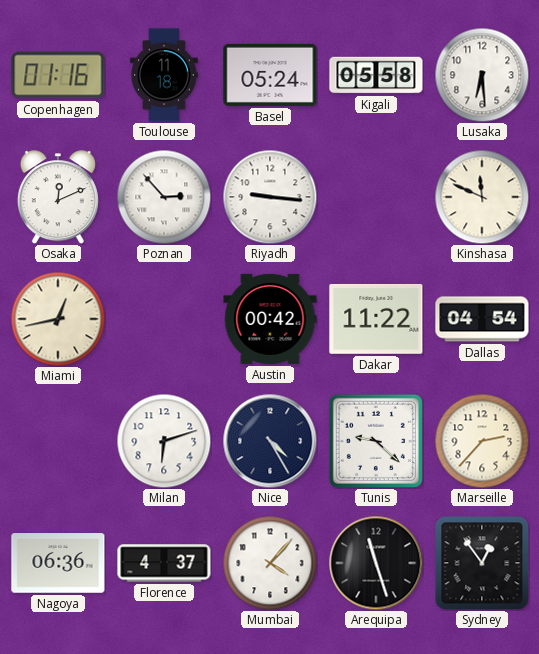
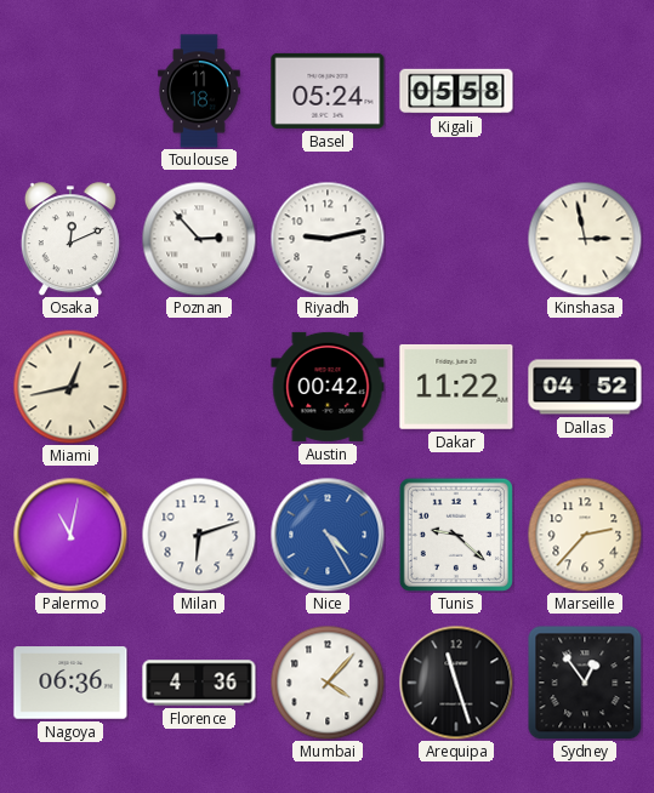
Copenhagen: 01:16 -> none
Lusaka: 6:29 -> none
Riyadh: 9:16 -> 9:13
Kinshasa: 11:49 -> 2:58
Dallas: 04:54 -> 04:52
Palermo: none -> 11:02
Nice dial: navy -> blue
Florence: 4:37 -> 4:36
